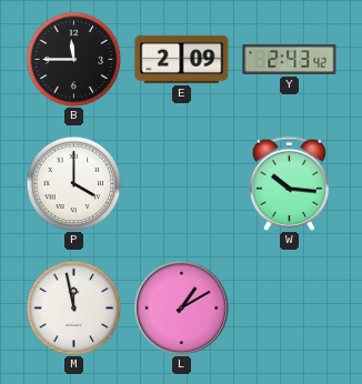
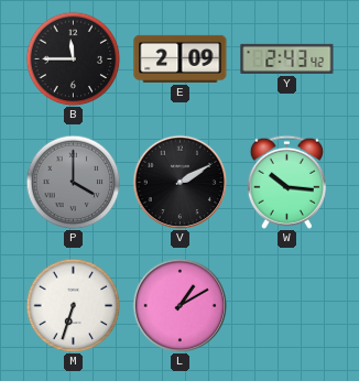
P dial: white -> grey
V: none -> 2:10
M: 11:58 -> 6:33
